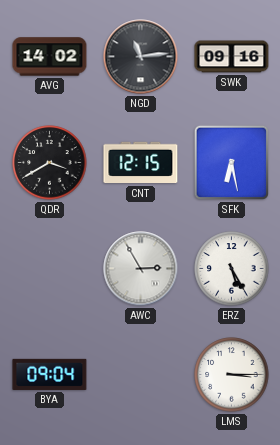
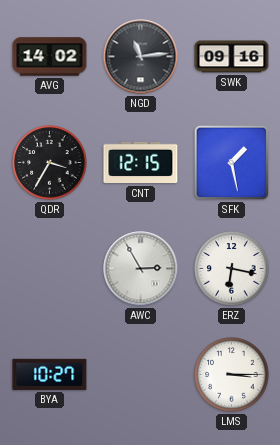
QDR: 3:40 -> 3:35
SFK: 6:28 -> 1:28
ERZ: 5:25 -> 6:17
BYA: 09:04 -> 10:27
